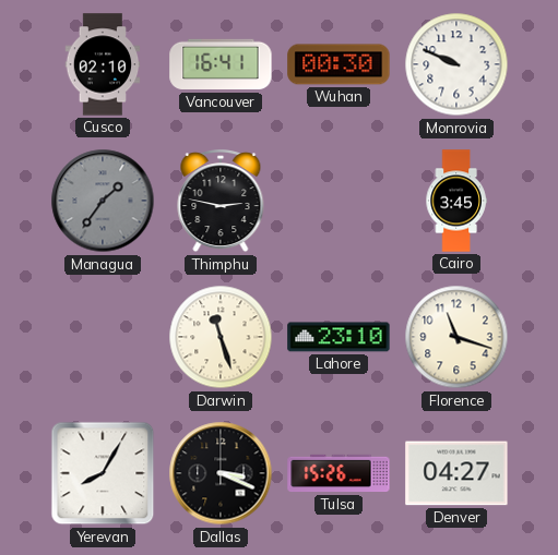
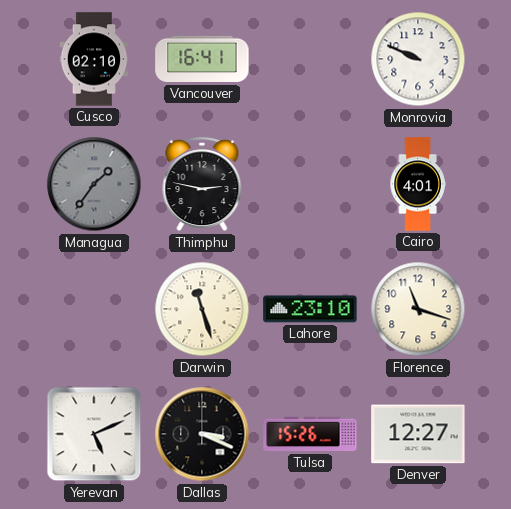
Wuhan: 00:30 -> none
Cairo: 3:45 -> 4:01
Yerevan: 8:05 -> 5:11
Denver: 04:27 -> 12:27
